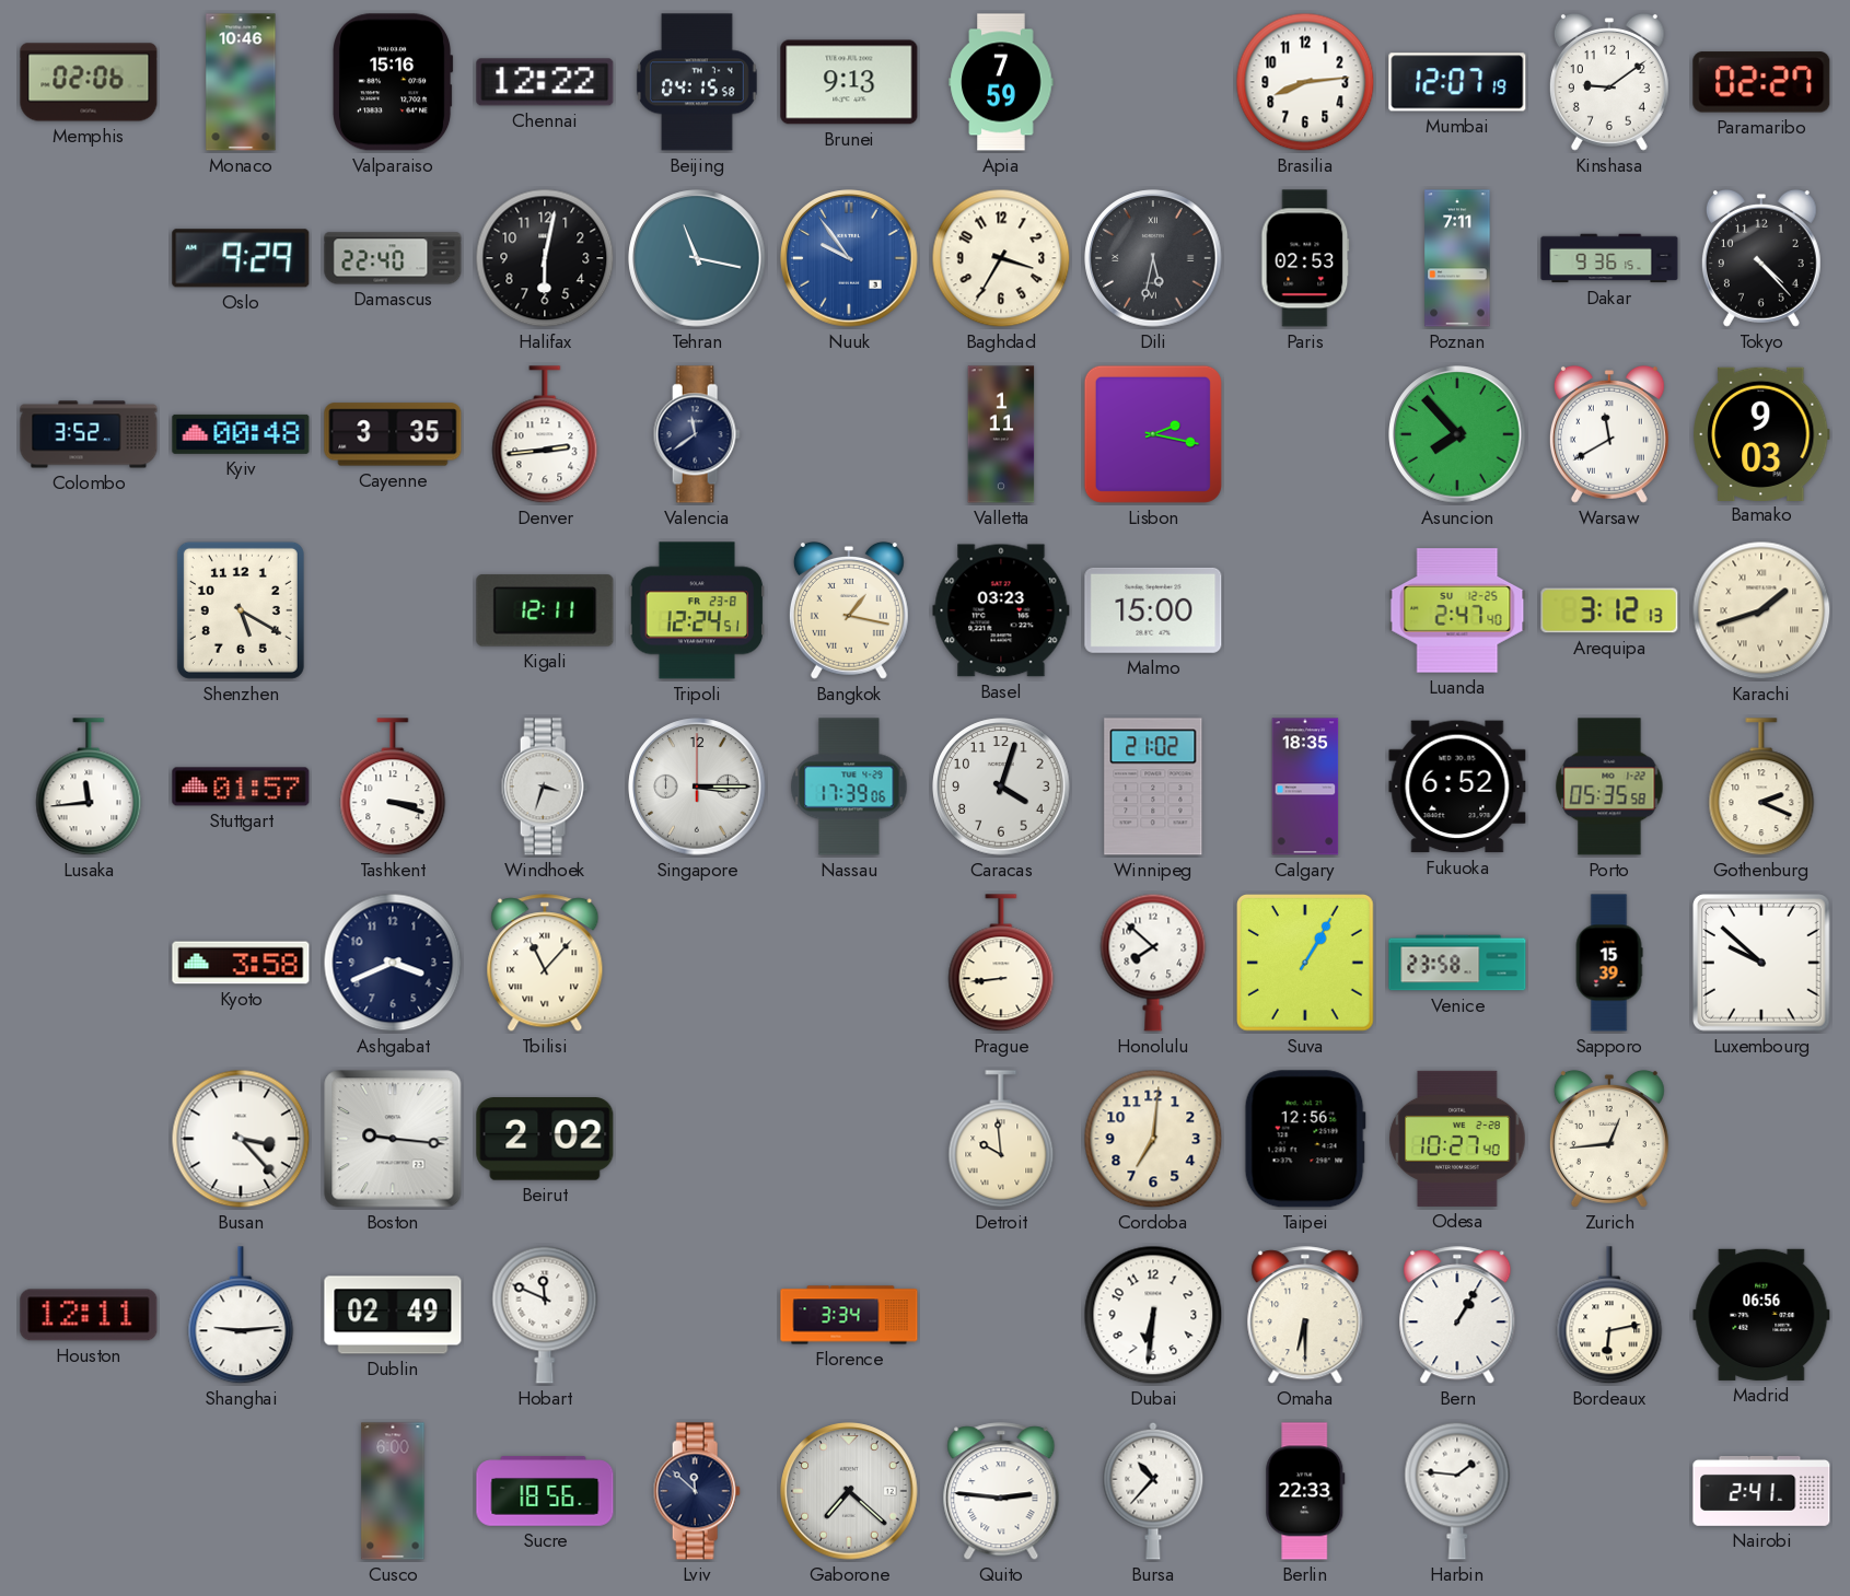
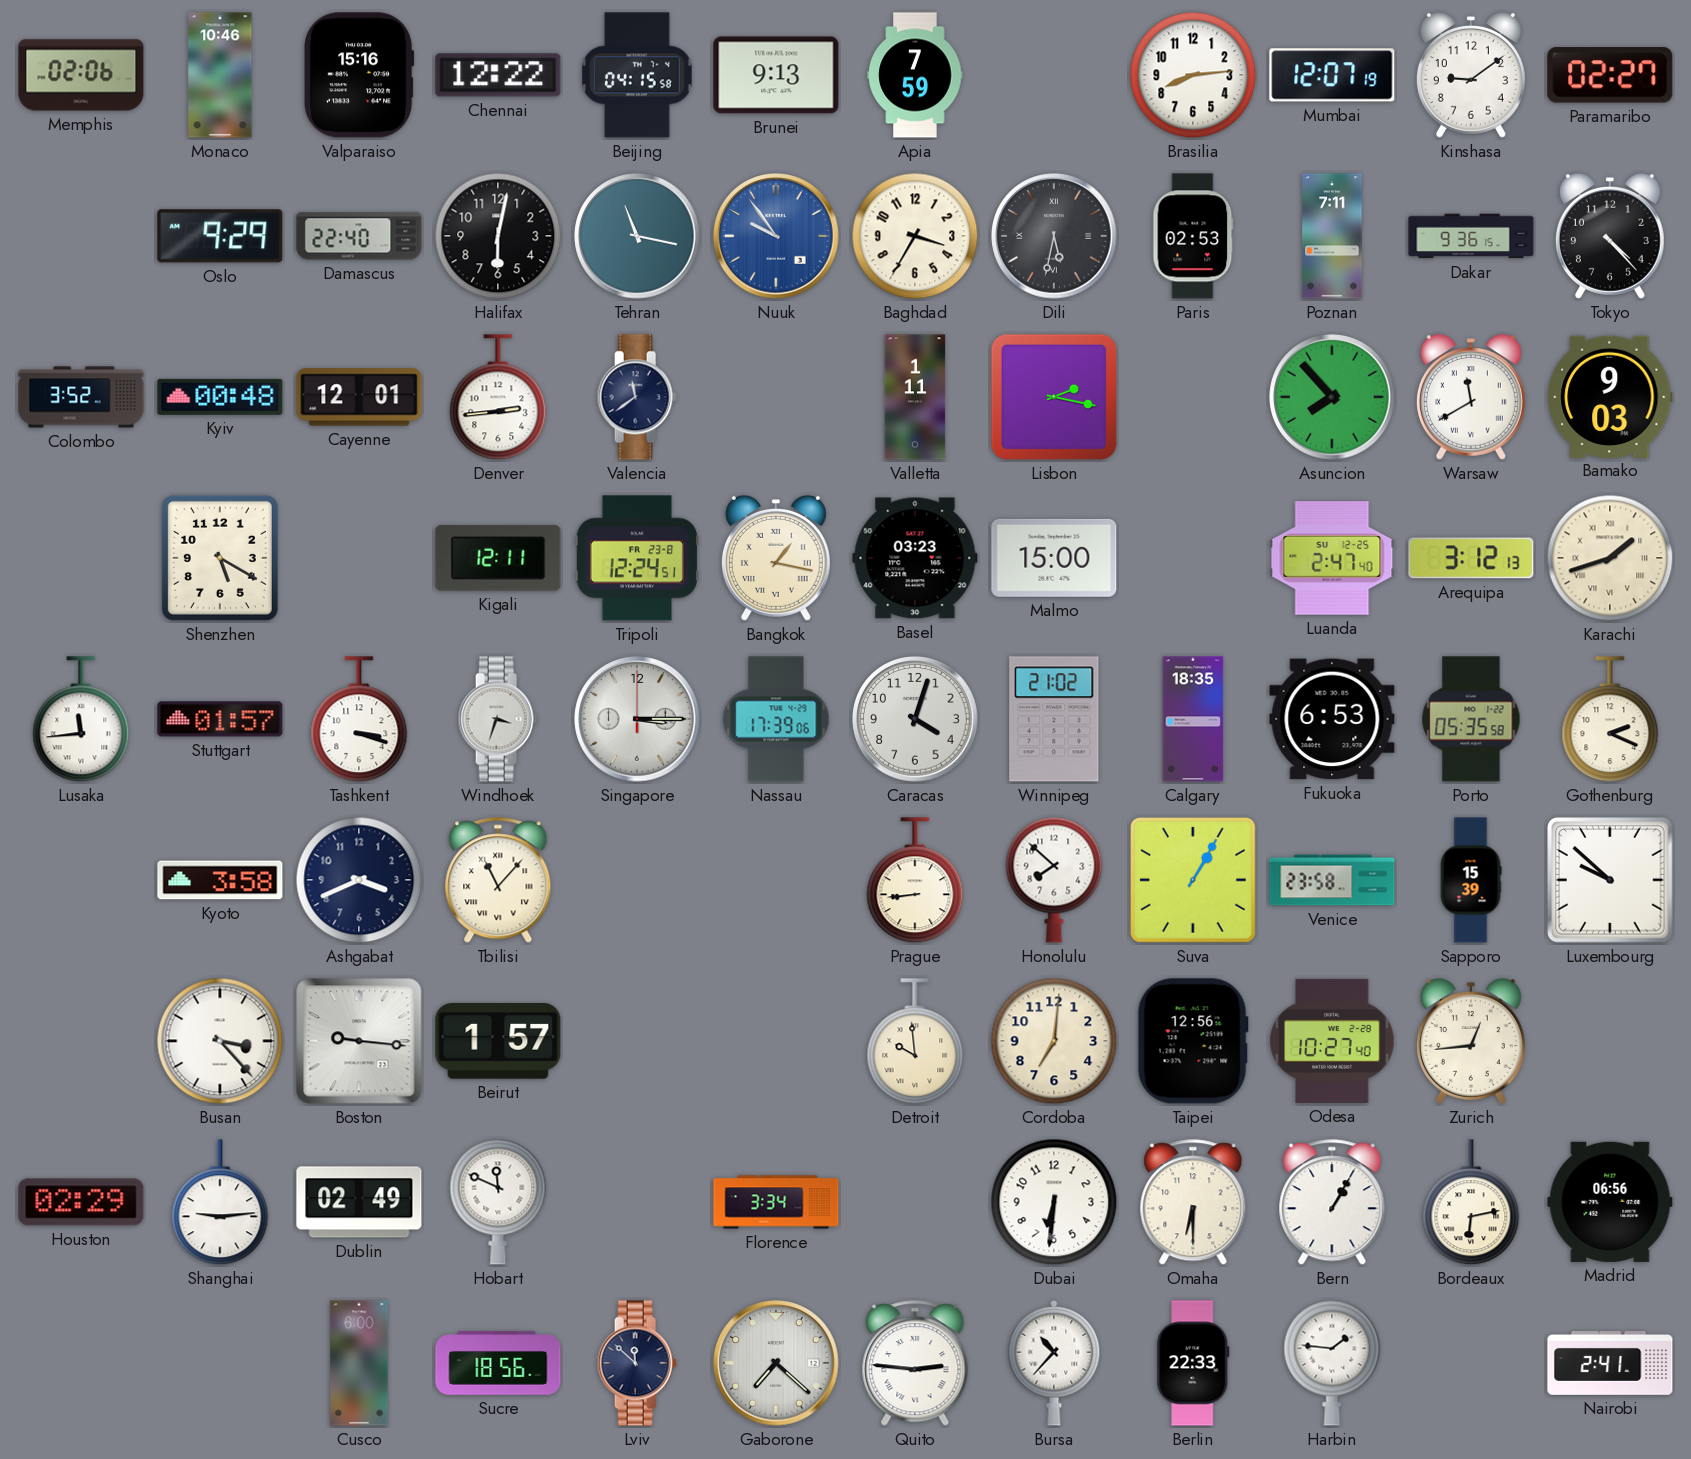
Cayenne: 3:35 -> 12:01
Fukuoka: 6:52 -> 6:53
Beirut: 2:02 -> 1:57
Houston: 12:11 -> 02:29
